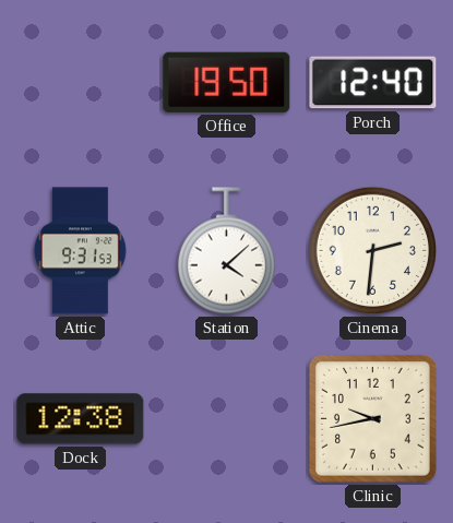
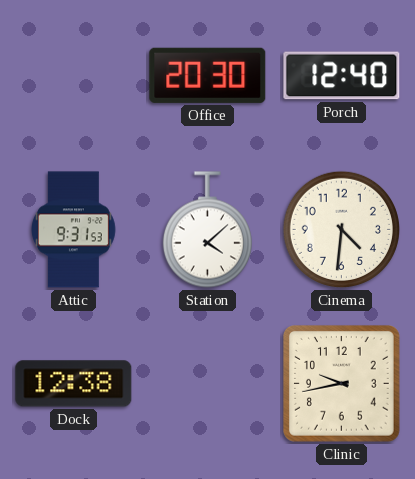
Office: 19:50 -> 20:30
Cinema: 2:31 -> 4:31
